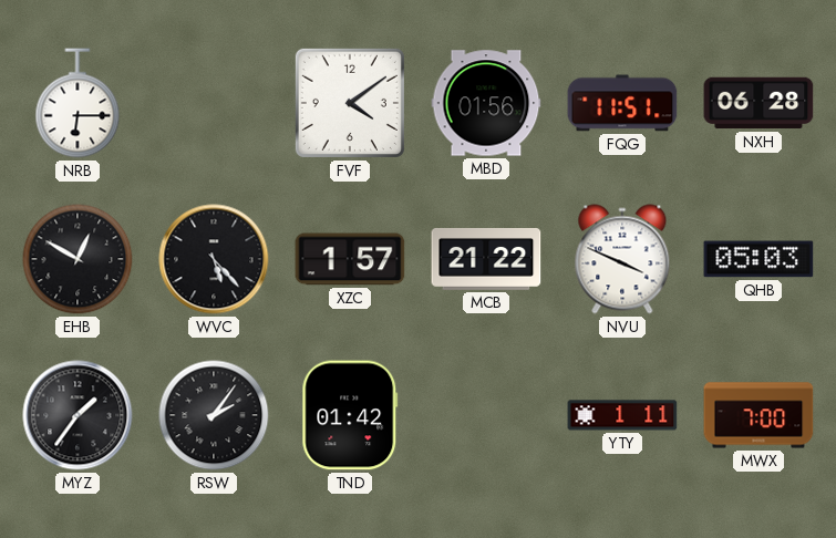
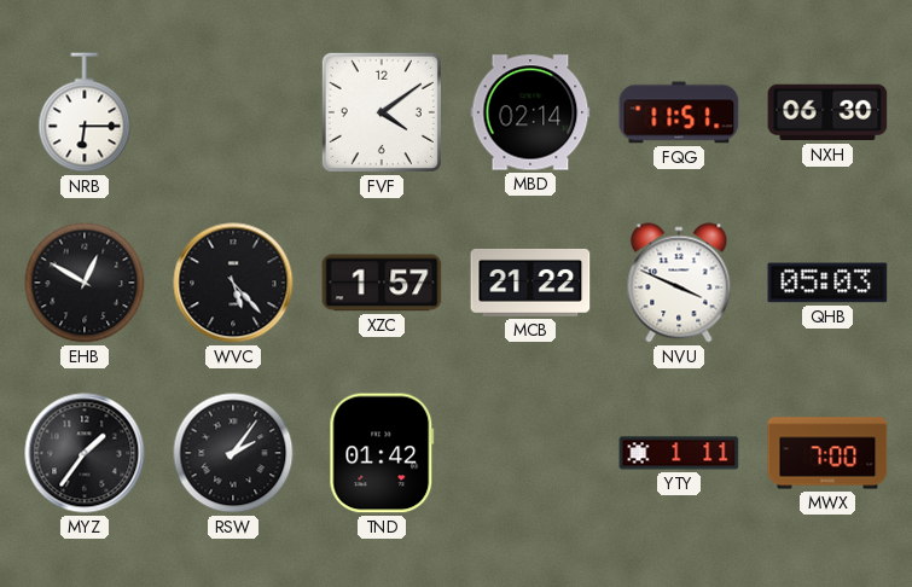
MBD: 01:56 -> 02:14
NXH: 06:28 -> 06:30
